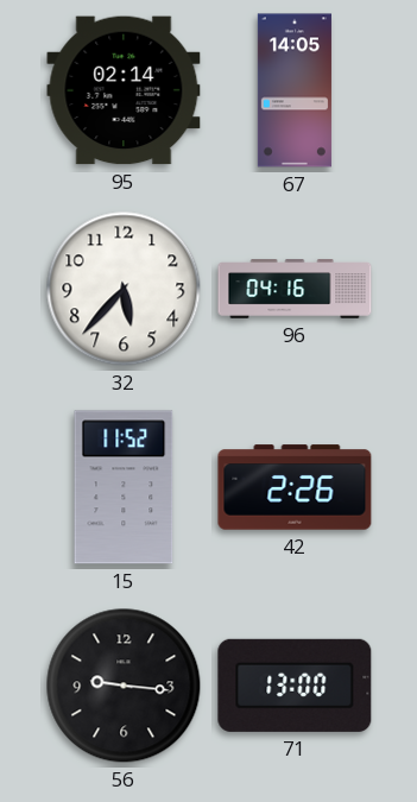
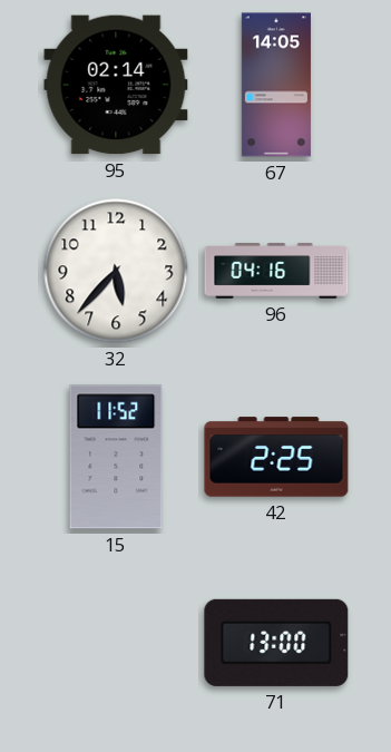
42: 2:26 -> 2:25
56: 9:16 -> none
